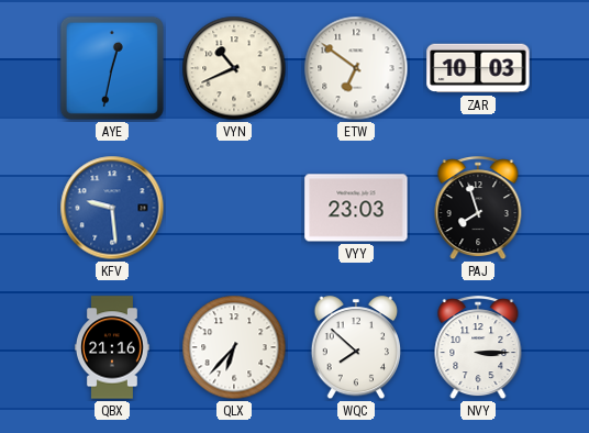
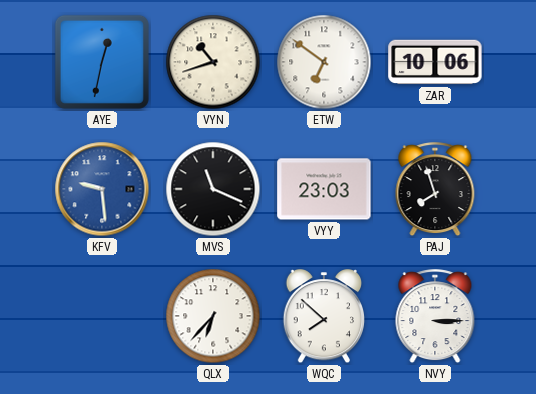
VYN: 10:41 -> 10:42
ZAR: 10:03 -> 10:06
MVS: none -> 11:19
QBX: 21:16 -> none
